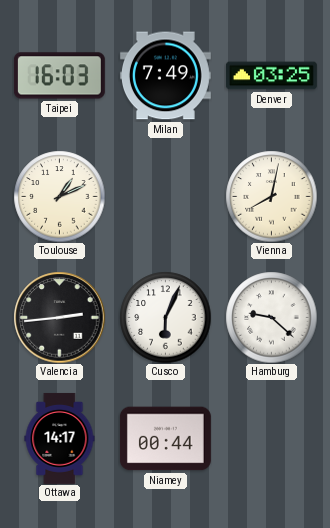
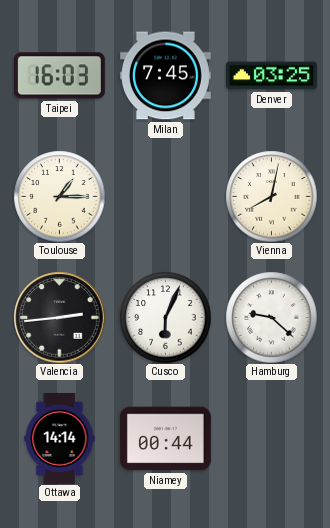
Milan: 7:49 -> 7:45
Toulouse: 1:11 -> 1:15
Ottawa: 14:17 -> 14:14
